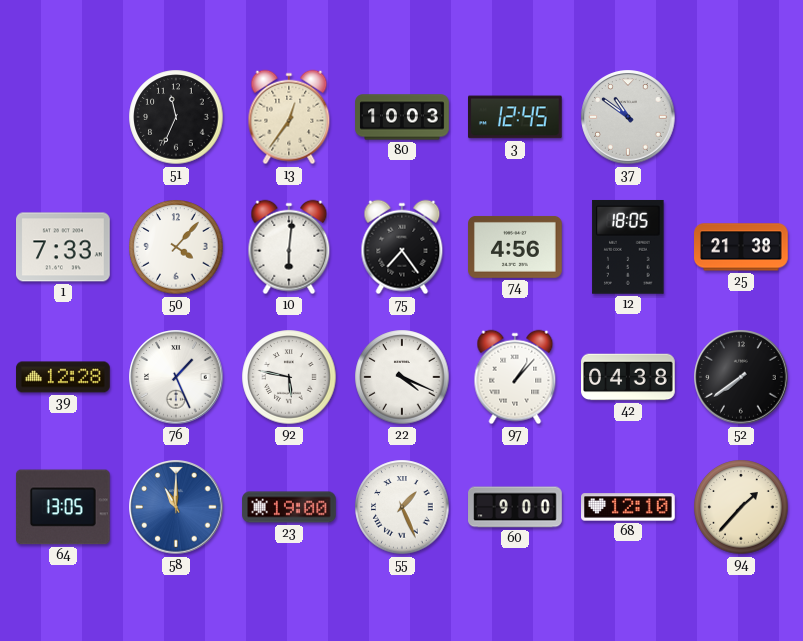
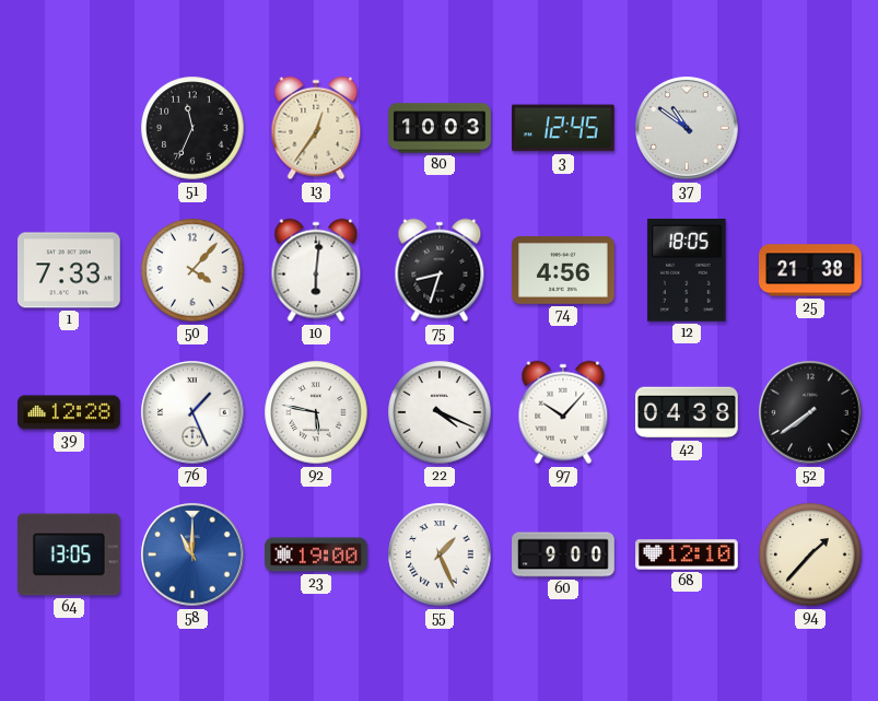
75: 7:24 -> 8:33
97: 1:07 -> 10:07
